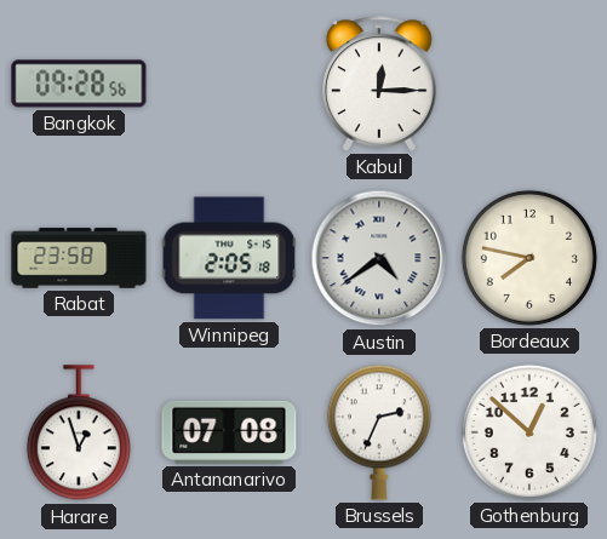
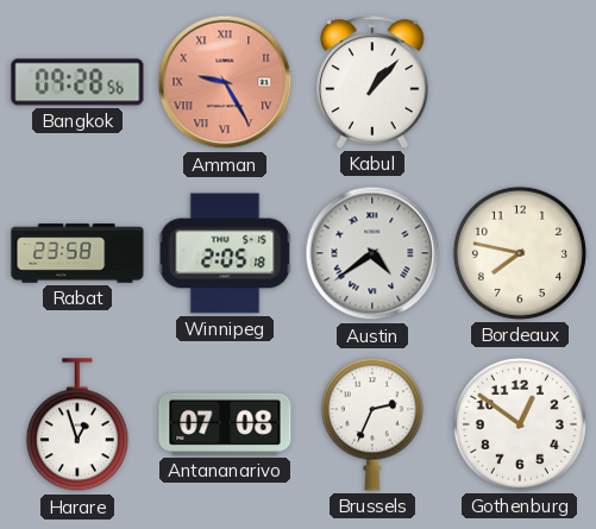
Amman: none -> 9:25
Kabul: 12:15 -> 1:07
Gothenburg: 12:52 -> 12:51
